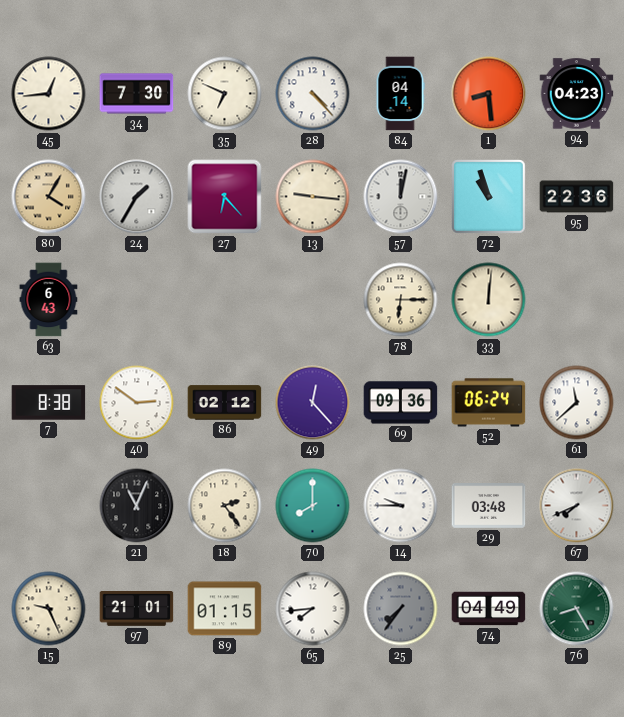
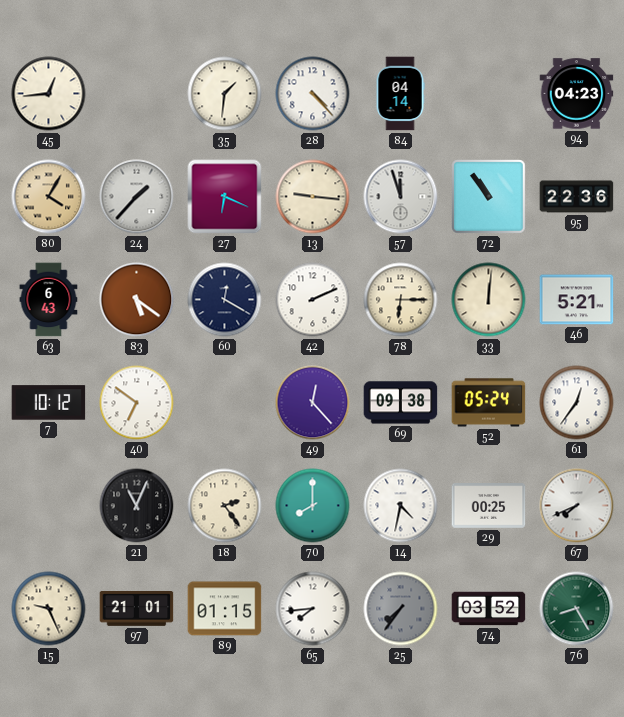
34: 7:30 -> none
35: 6:49 -> 1:31
1: 8:29 -> none
24: 1:35 -> 1:37
27: 6:23 -> 6:19
57: 12:02 -> 11:57
72: 10:57 -> 10:54
83: none -> 5:21
60: none -> 12:20
42: none -> 2:11
46: none -> 5:21
7: 8:38 -> 10:12
40: 2:51 -> 6:51
86: 02:12 -> none
69: 09:36 -> 09:38
52: 06:24 -> 05:24
61: 11:38 -> 12:36
14: 9:45 -> 4:32
29: 03:48 -> 00:25
74: 04:49 -> 03:52
